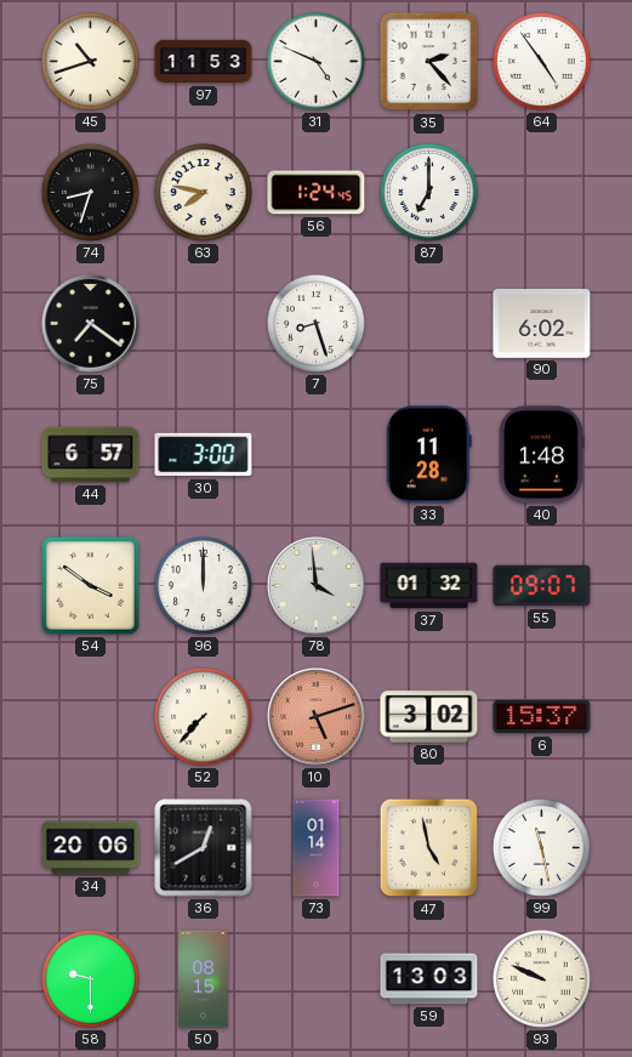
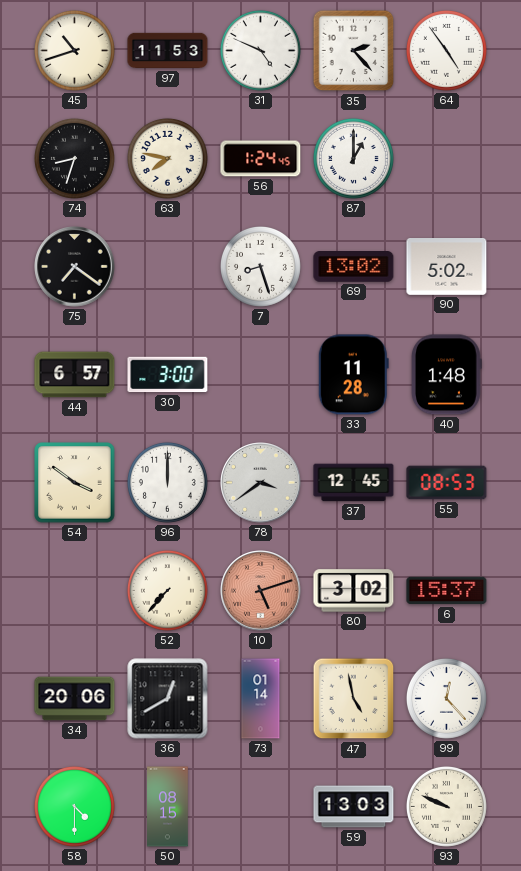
87: 7:00 -> 1:00
69: none -> 13:02
90: 6:02 -> 5:02
78: 3:59 -> 3:39
37: 01:32 -> 12:45
55: 09:07 -> 08:53
99: 11:28 -> 12:23
58: 9:30 -> 4:30
